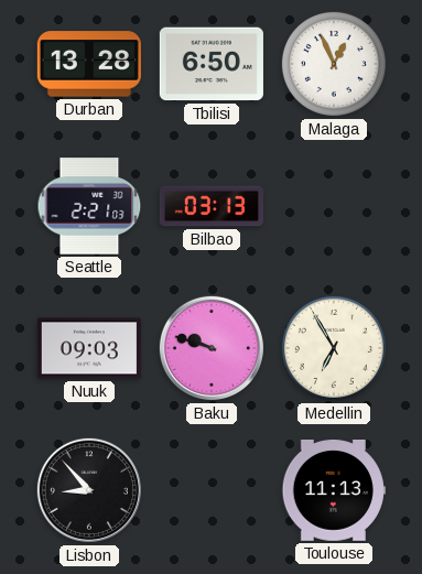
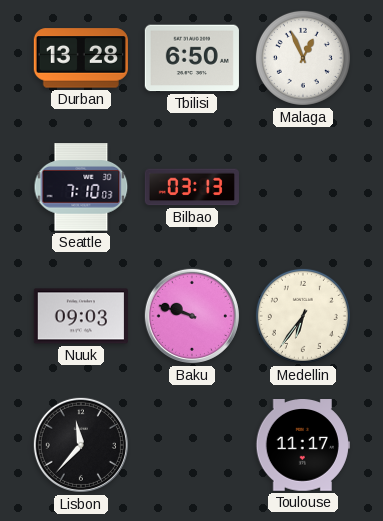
Seattle: 2:21 -> 7:10
Medellin: 6:55 -> 6:36
Lisbon: 8:53 -> 11:37
Toulouse: 11:13 -> 11:17
